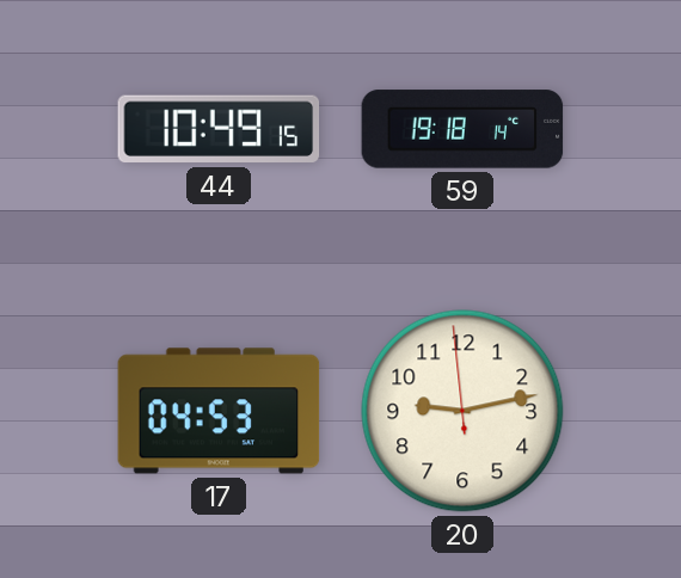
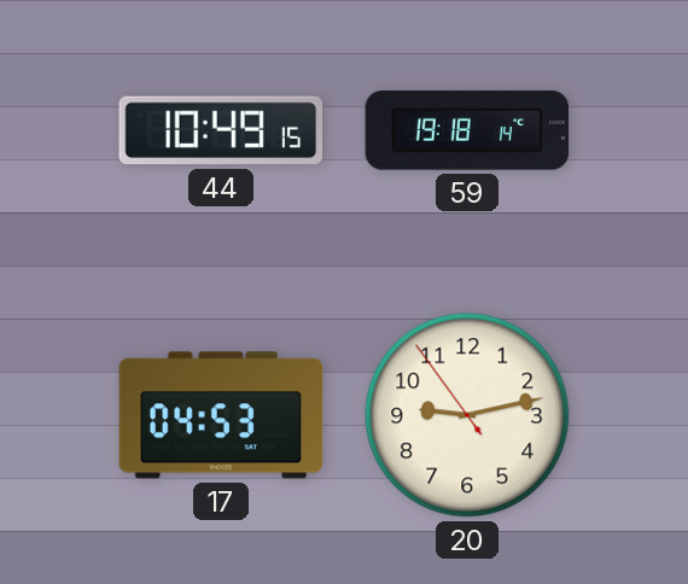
20: 9:12:59 -> 9:12:54
